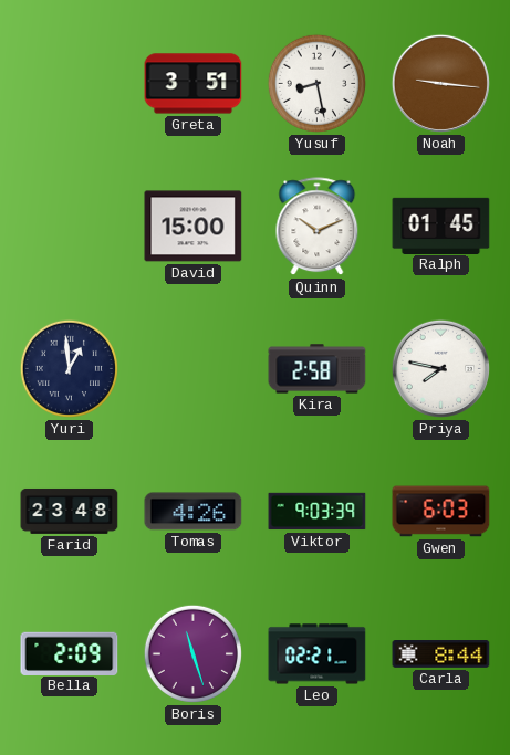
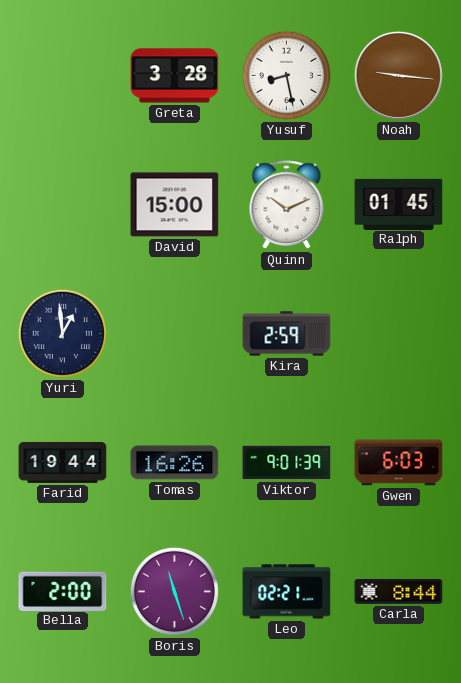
Greta: 3:51 -> 3:28
Kira: 2:58 -> 2:59
Priya: 7:47 -> none
Farid: 23:48 -> 19:44
Tomas: 4:26 -> 16:26
Viktor: 9:03 -> 9:01
Bella: 2:09 -> 2:00
